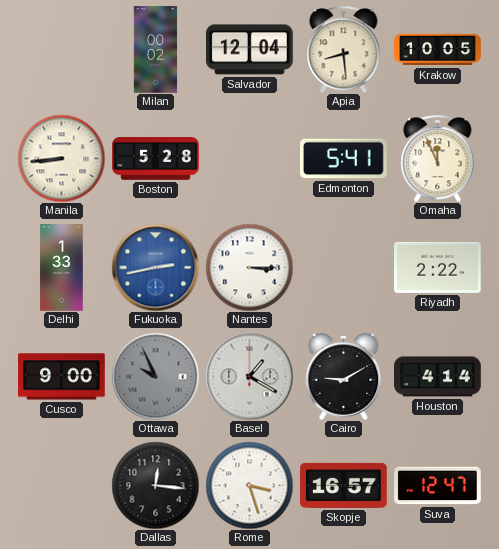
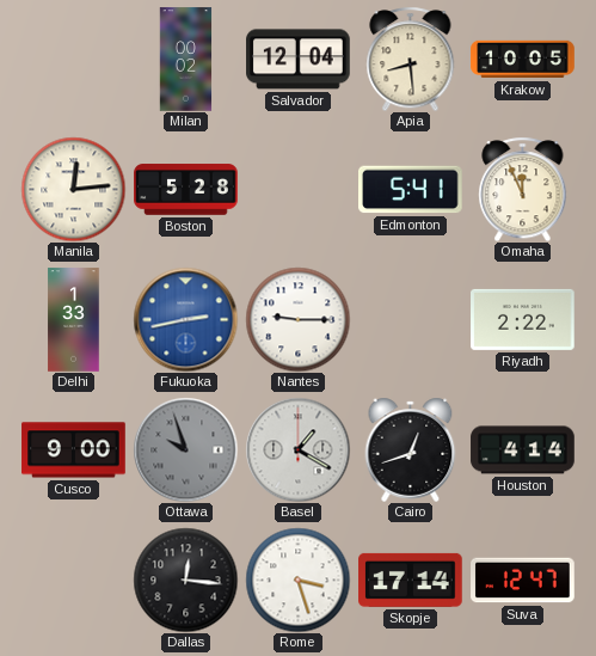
Manila: 8:44 -> 12:14
Nantes: 3:15 -> 9:15
Ottawa: 9:56 -> 9:57
Cairo: 9:10 -> 12:42
Skopje: 16:57 -> 17:14
